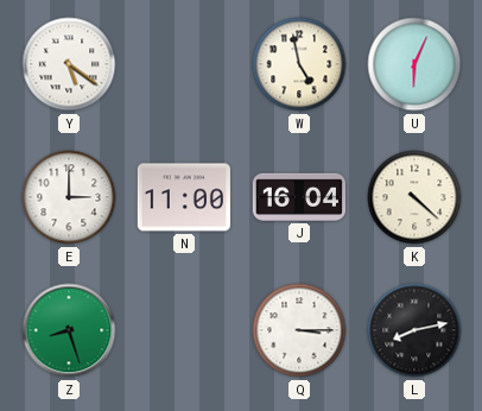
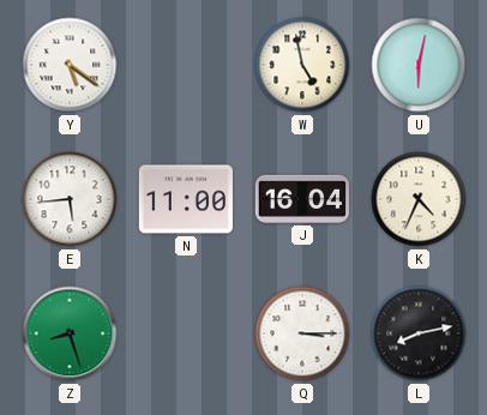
U: 6:04 -> 6:02
E: 3:00 -> 5:44
K: 4:22 -> 4:34
